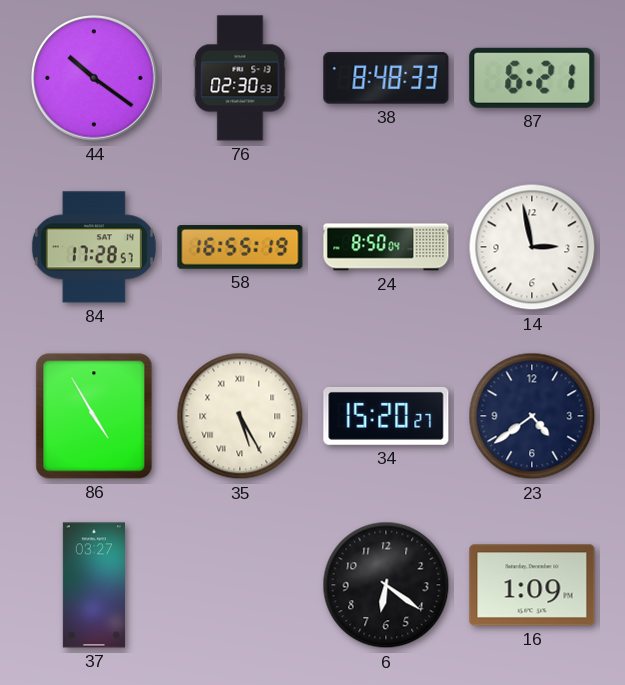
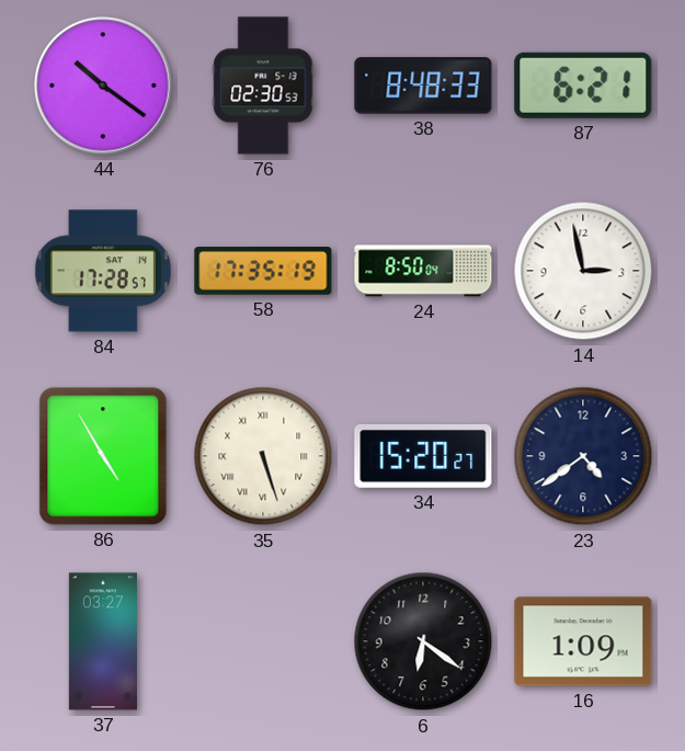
58: 16:55 -> 17:35
35: 5:25 -> 5:27
